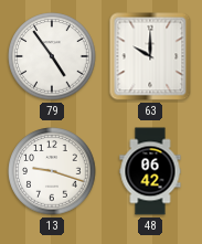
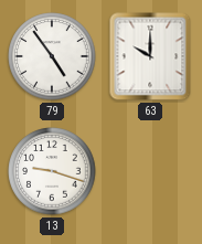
48: 06:42 -> none
